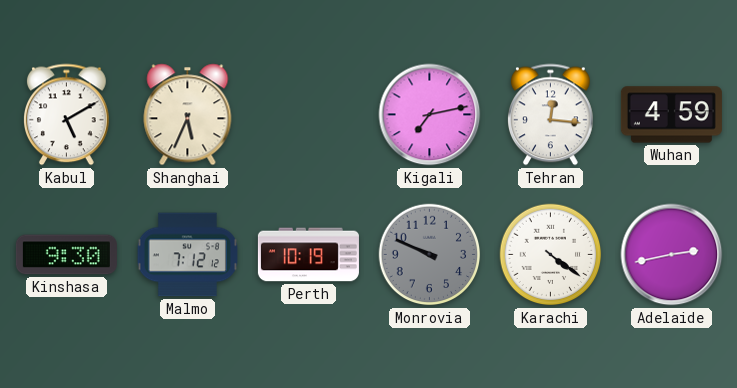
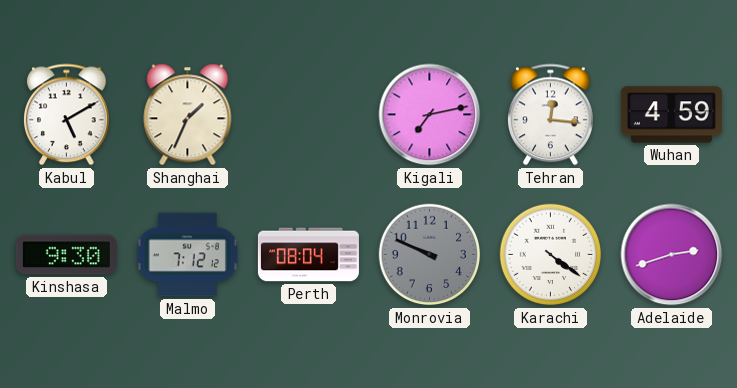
Shanghai: 5:34 -> 1:34
Perth: 10:19 -> 08:04
Adelaide: 2:43 -> 2:42
